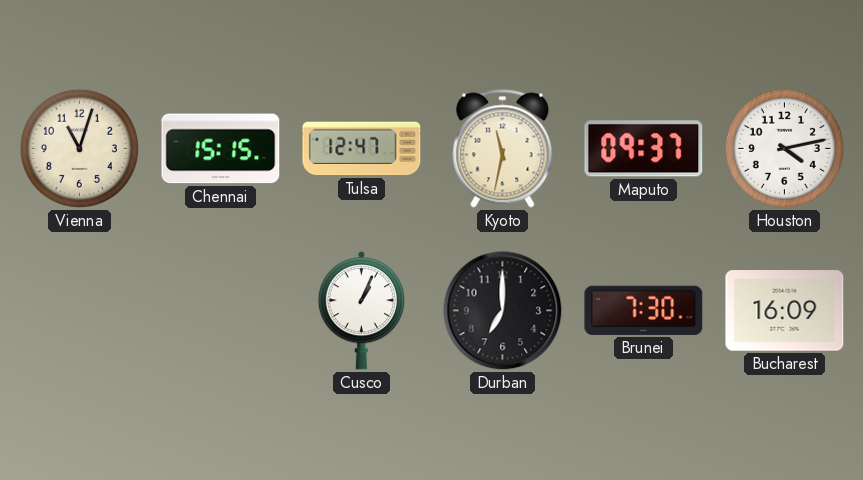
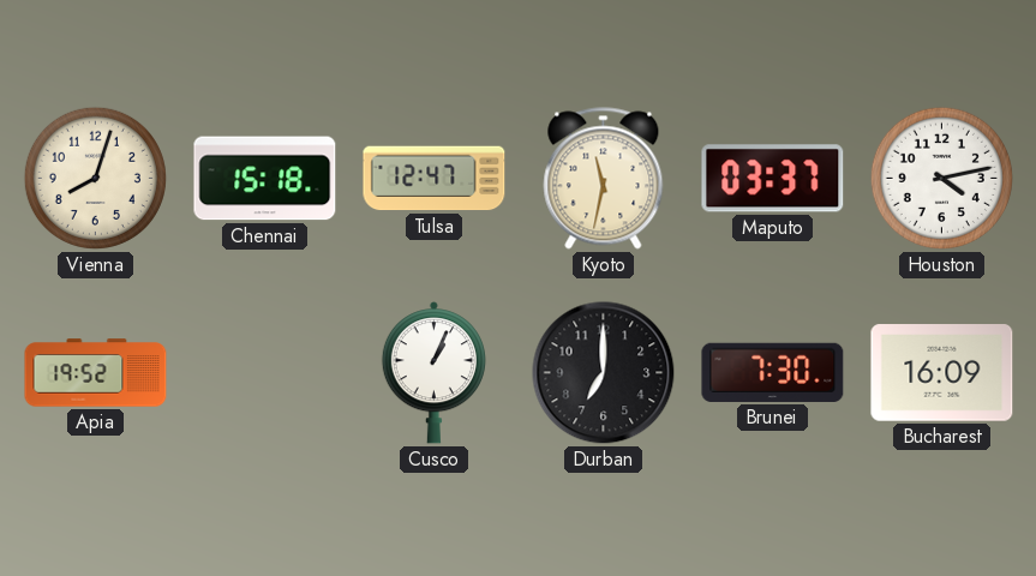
Vienna: 11:03 -> 8:03
Chennai: 15:15 -> 15:18
Maputo: 09:37 -> 03:37
Apia: none -> 19:52
